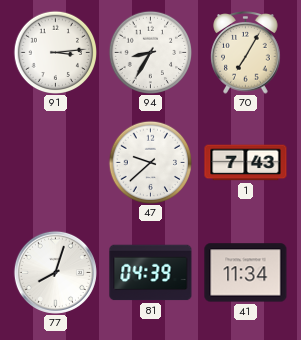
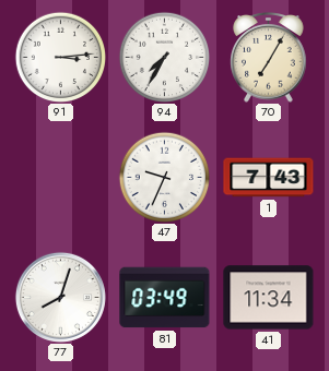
94: 8:35 -> 7:35
47: 9:38 -> 9:34
81: 04:39 -> 03:49
